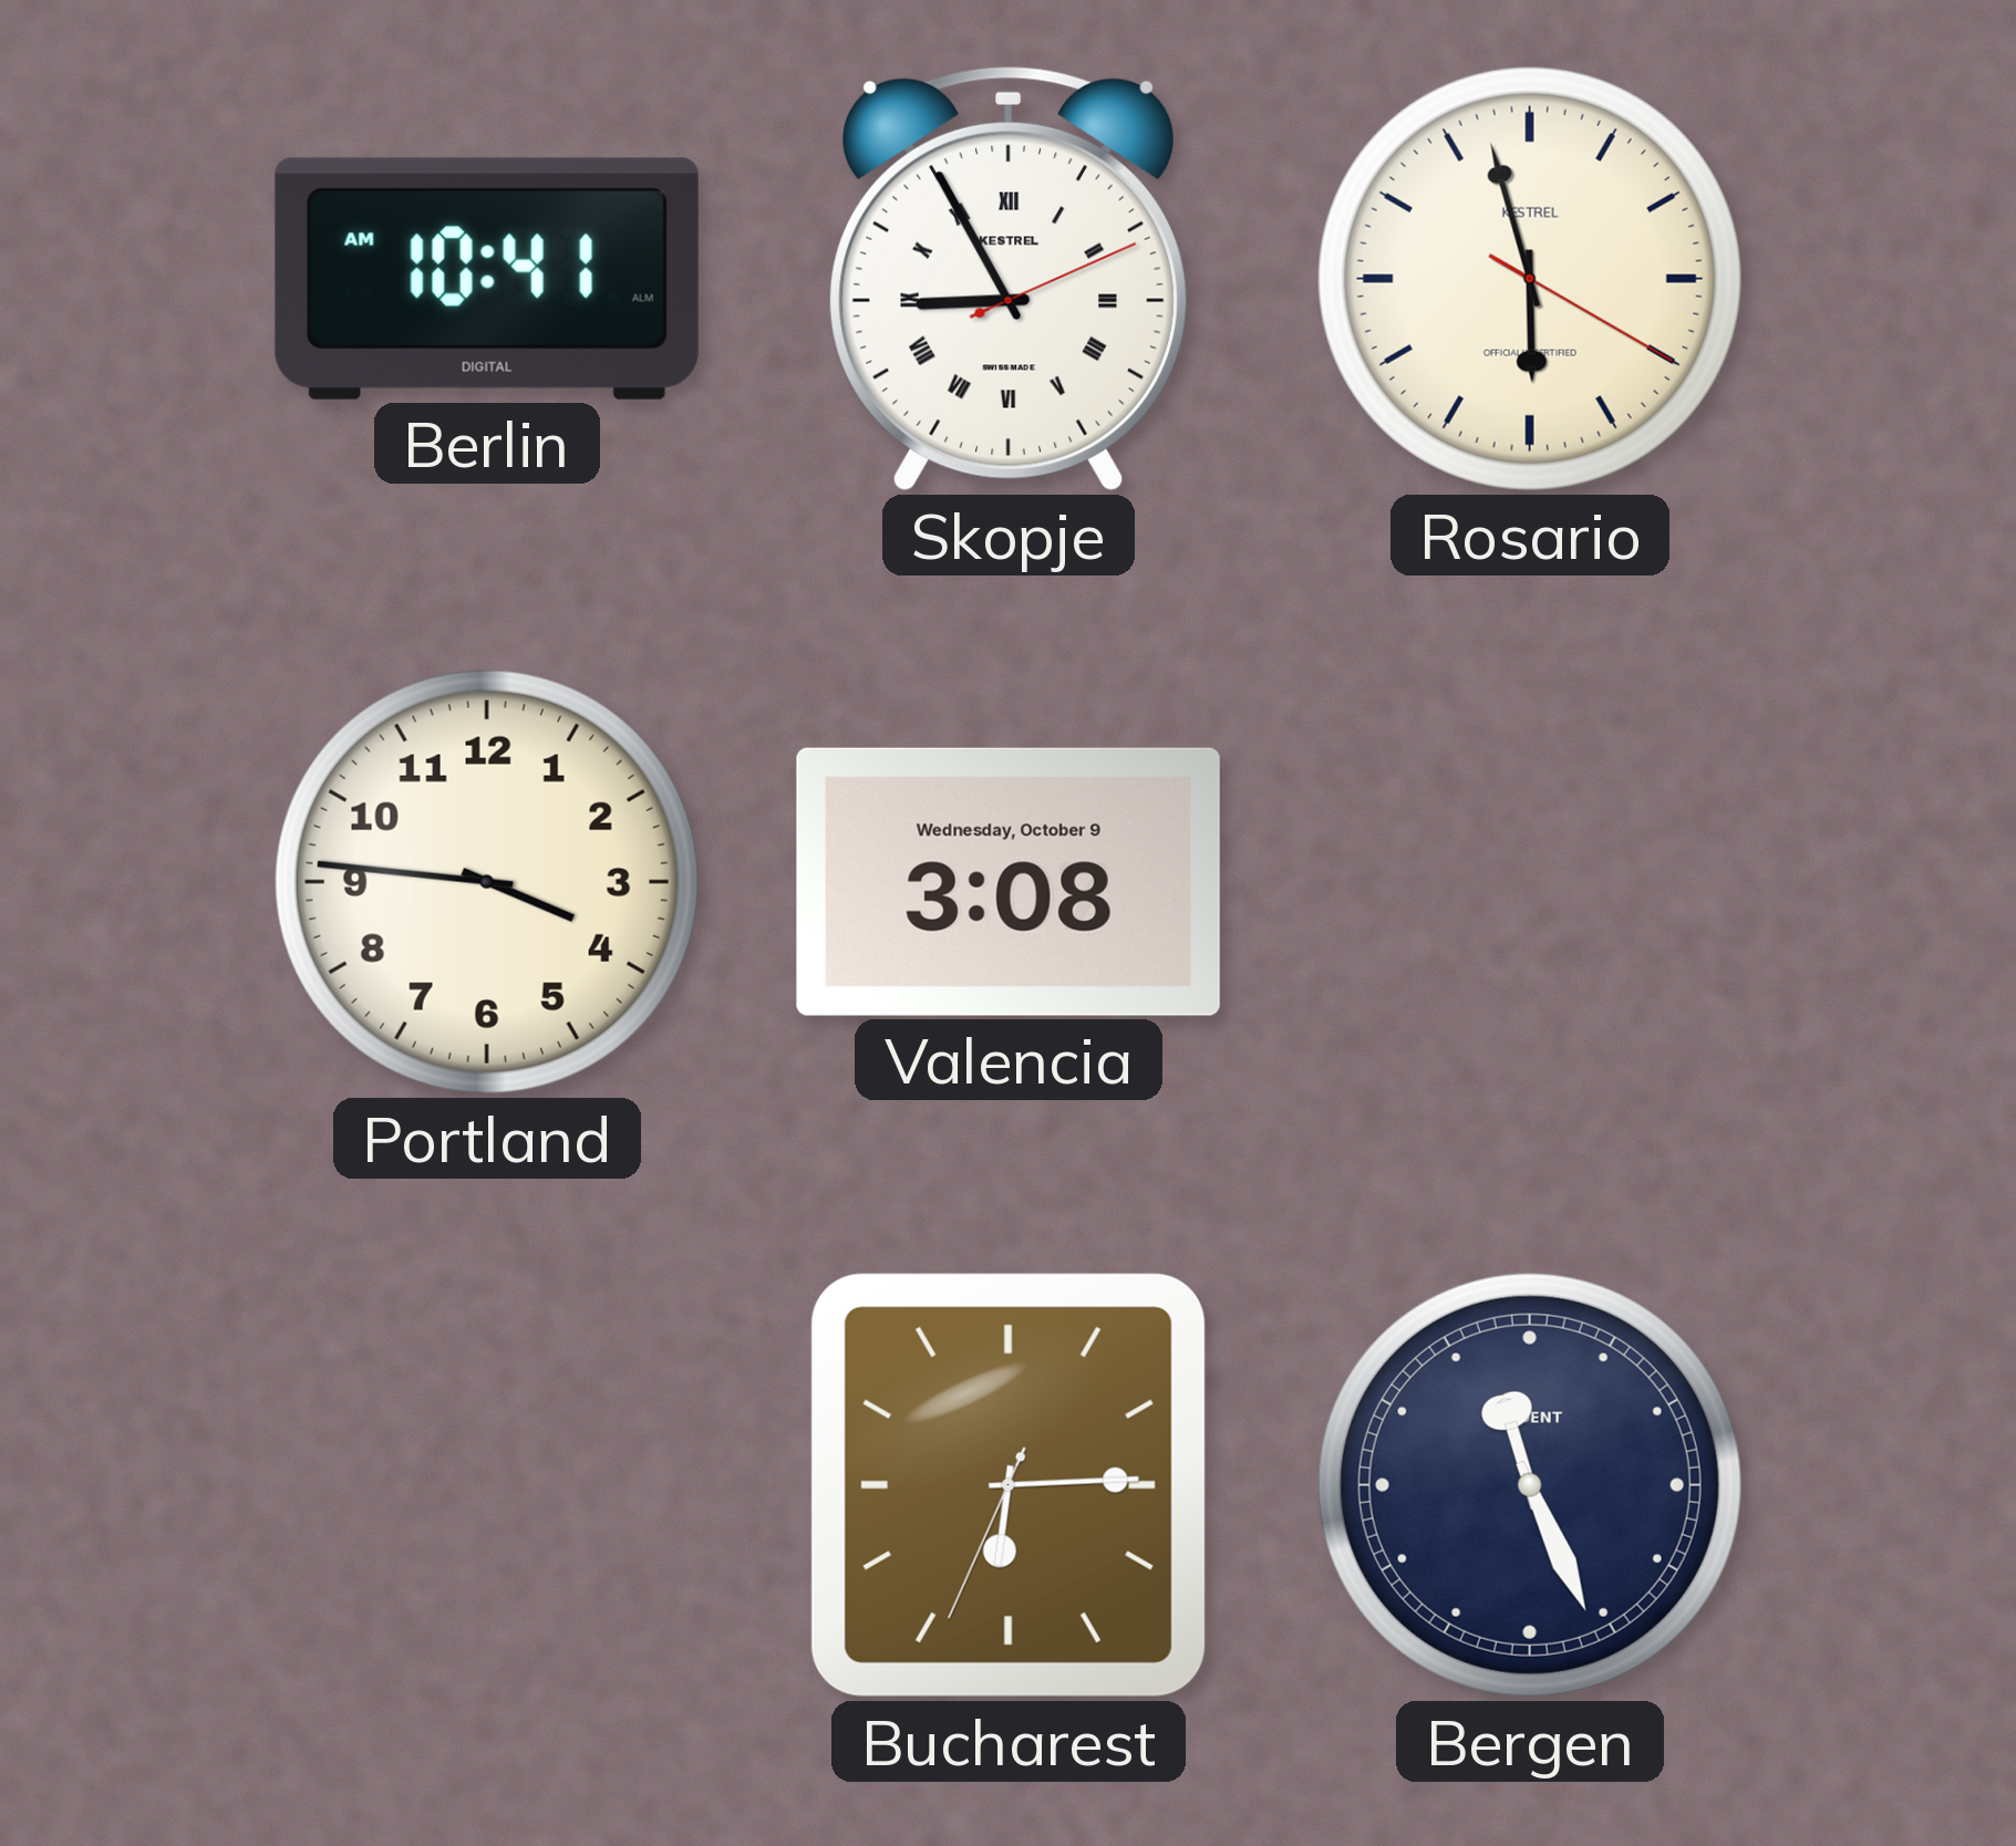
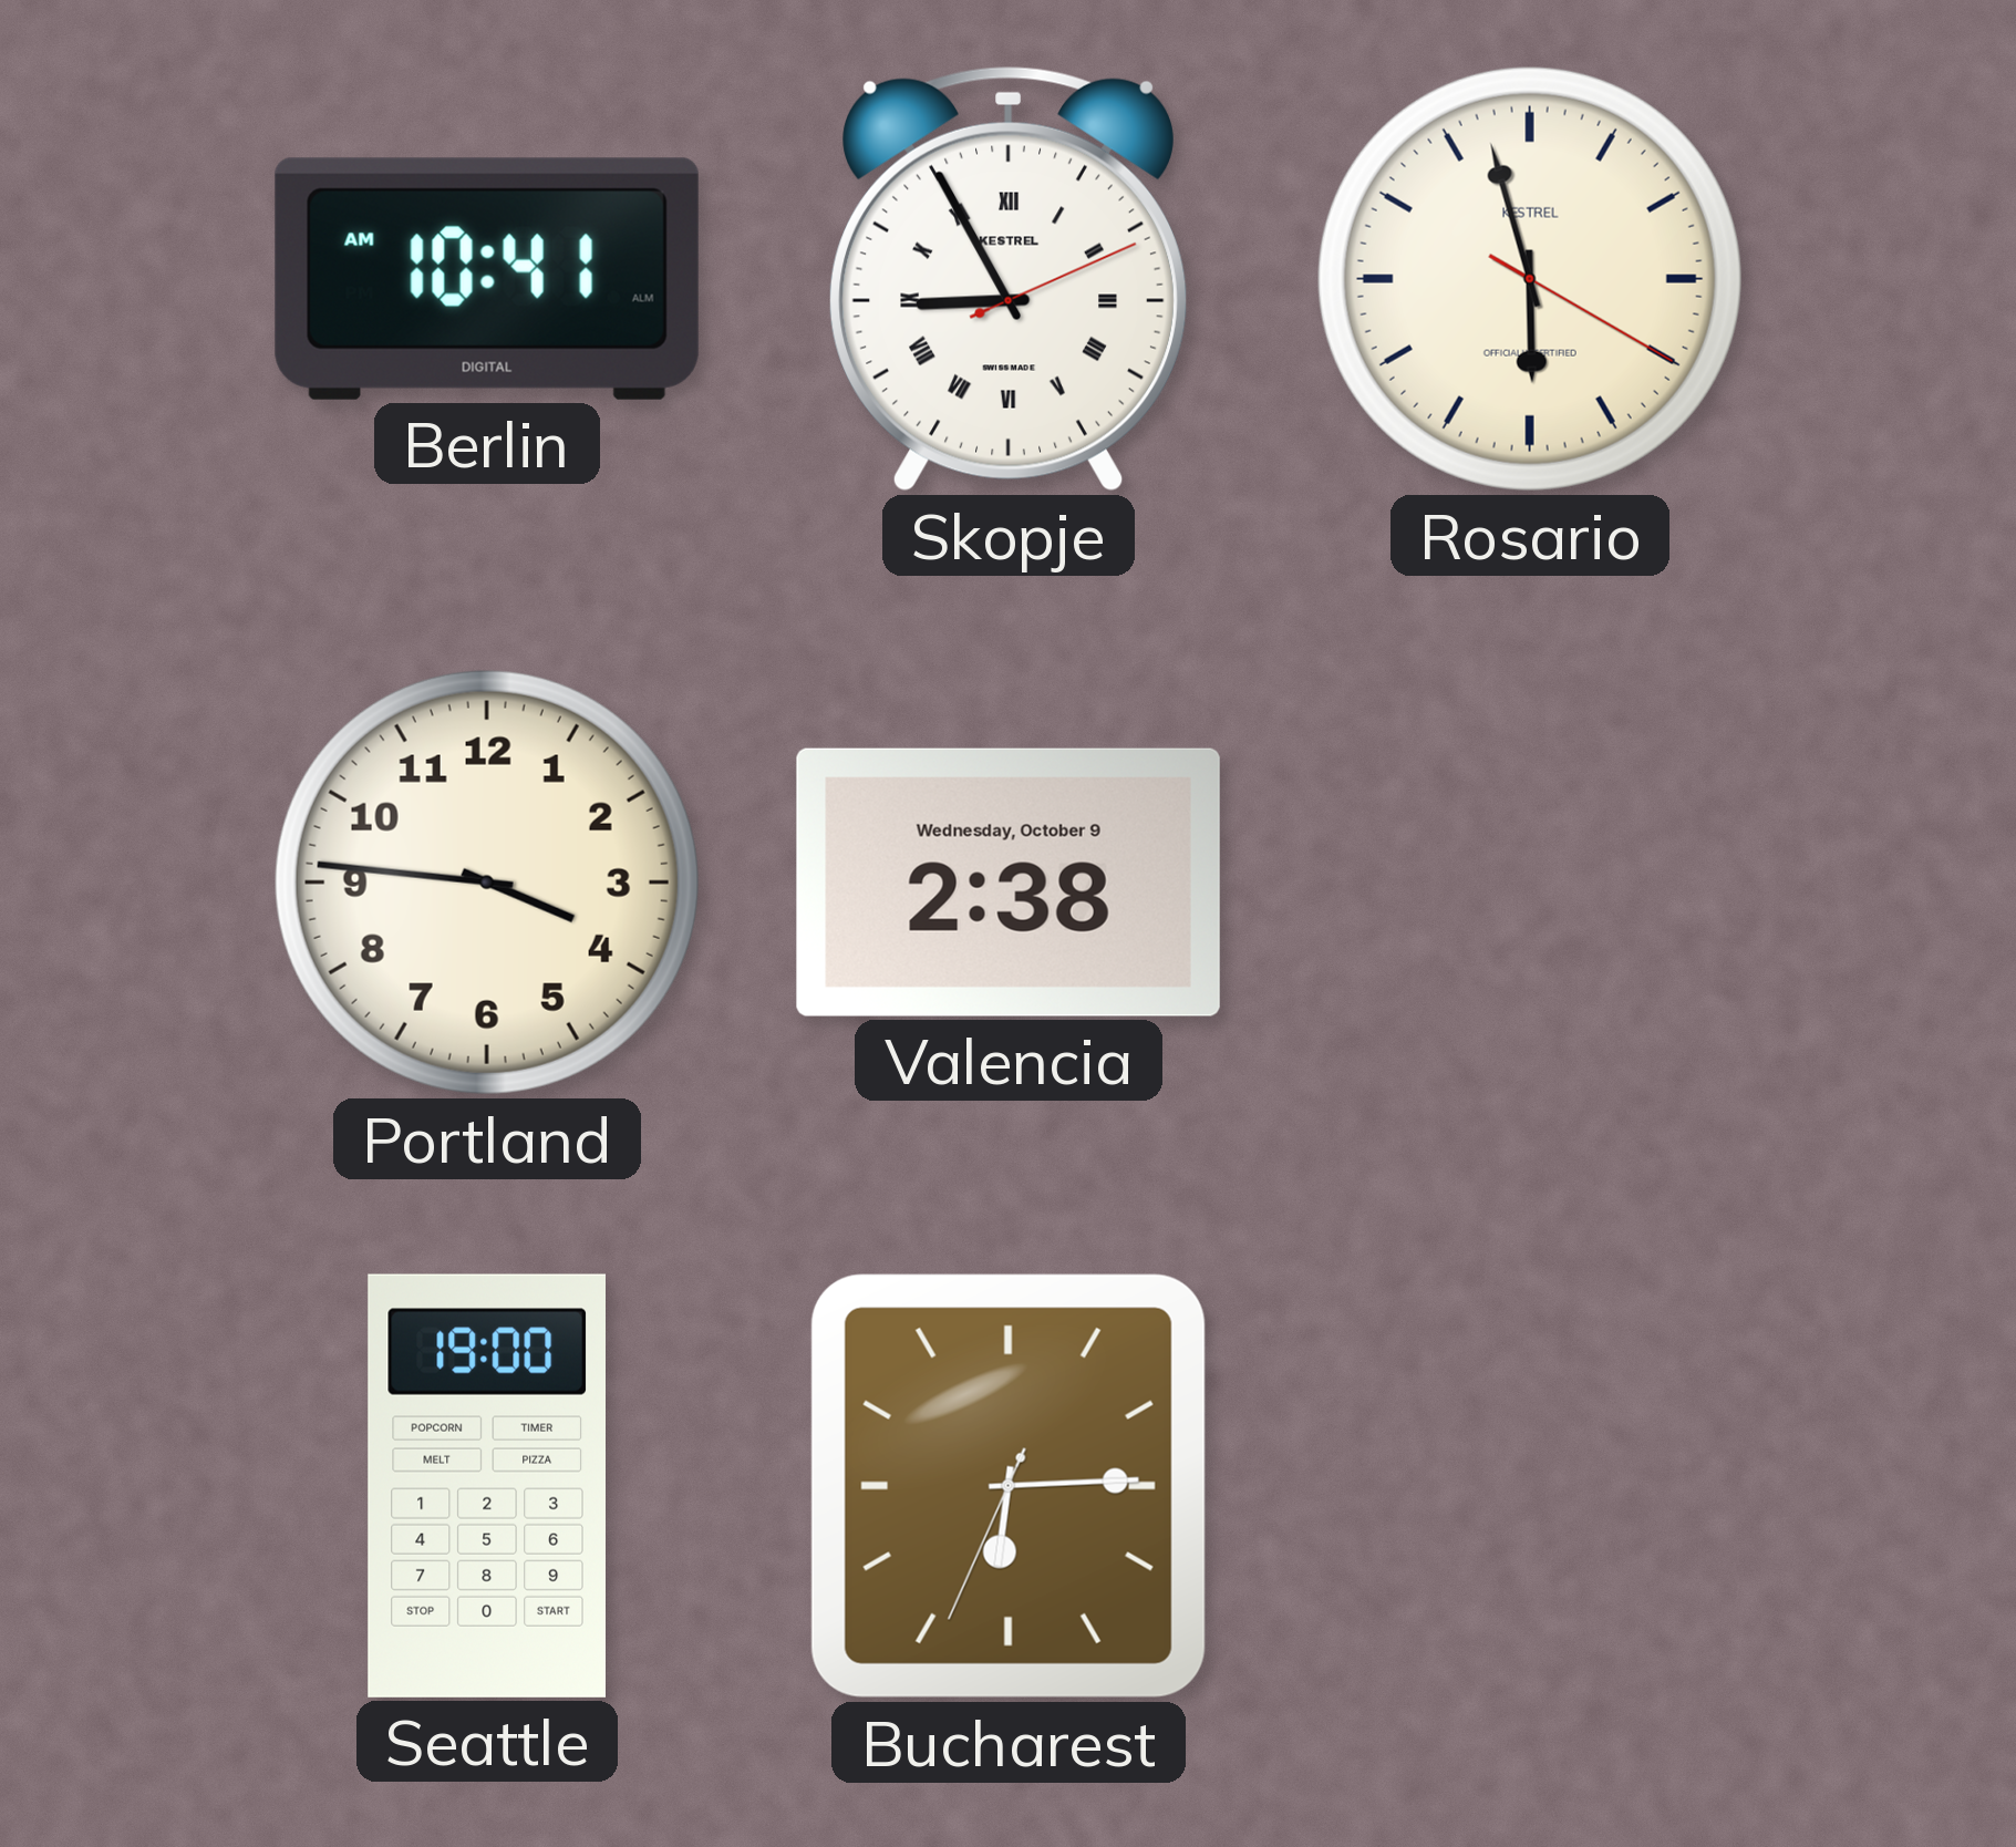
Valencia: 3:08 -> 2:38
Seattle: none -> 19:00
Bergen: 11:26 -> none
